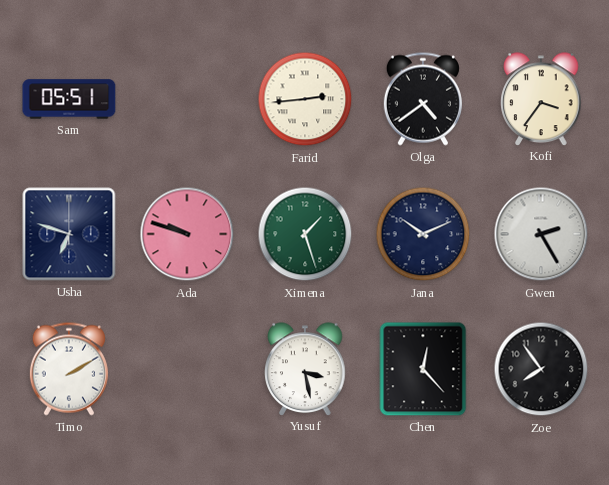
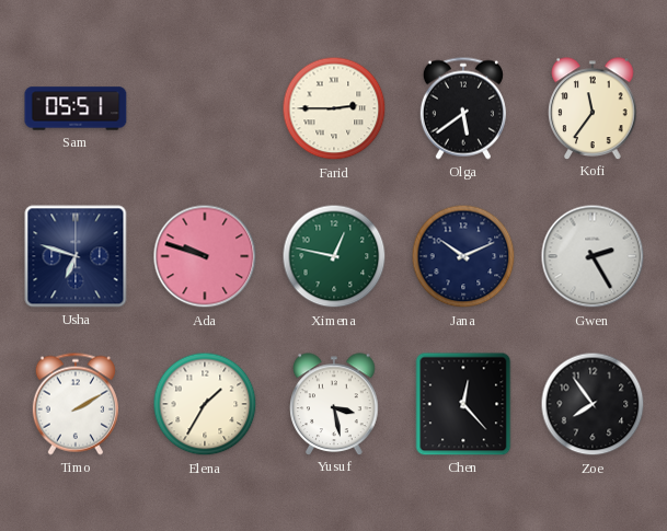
Farid: 2:44 -> 2:45
Olga: 4:39 -> 5:39
Kofi: 3:36 -> 11:36
Ximena: 1:27 -> 12:47
Elena: none -> 1:35
